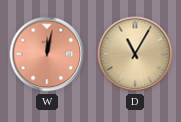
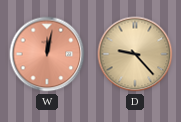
D: 11:05 -> 9:23
